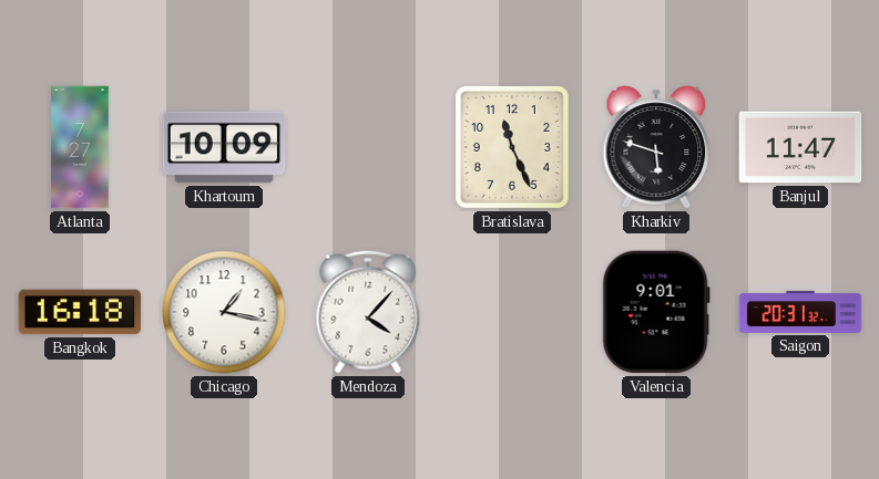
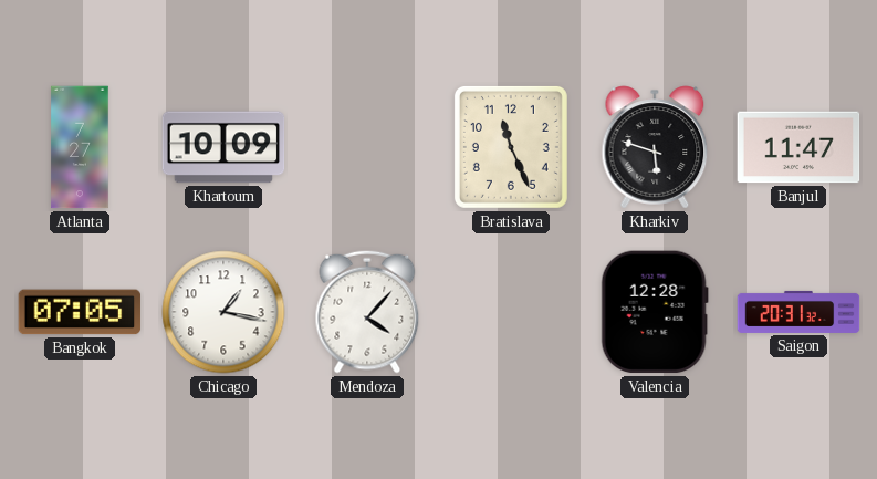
Bangkok: 16:18 -> 07:05
Valencia: 9:01 -> 12:28
